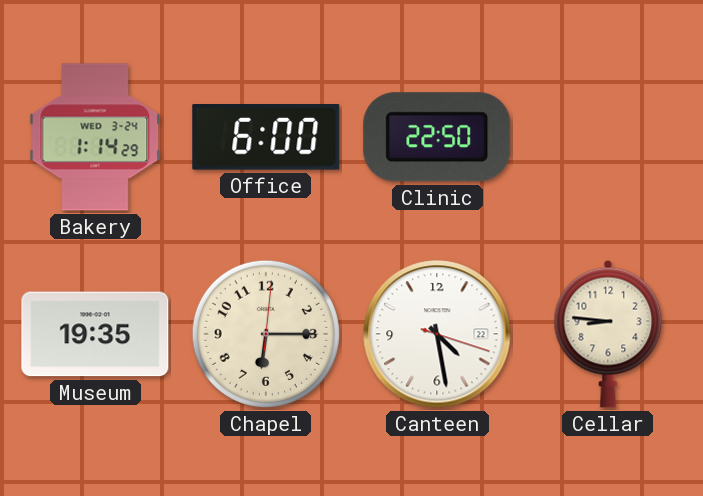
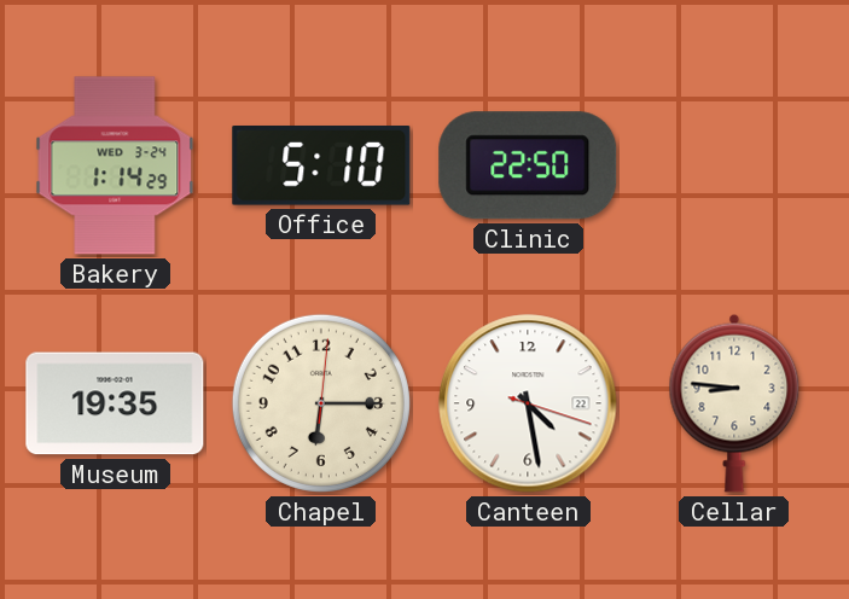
Office: 6:00 -> 5:10
